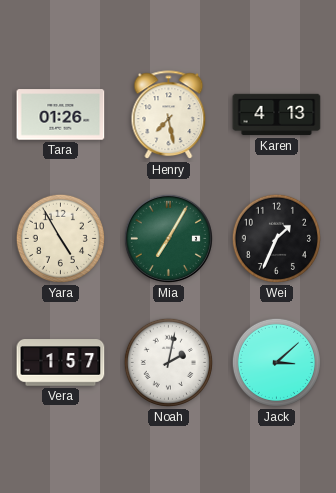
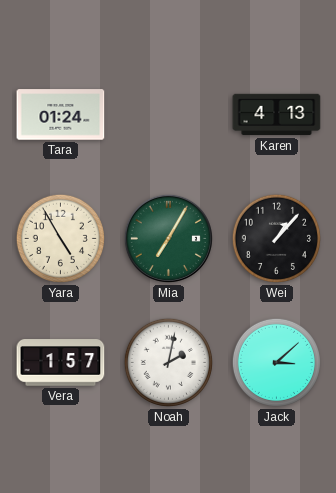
Tara: 01:26 -> 01:24
Henry: 7:28 -> none
Wei: 1:34 -> 1:07
